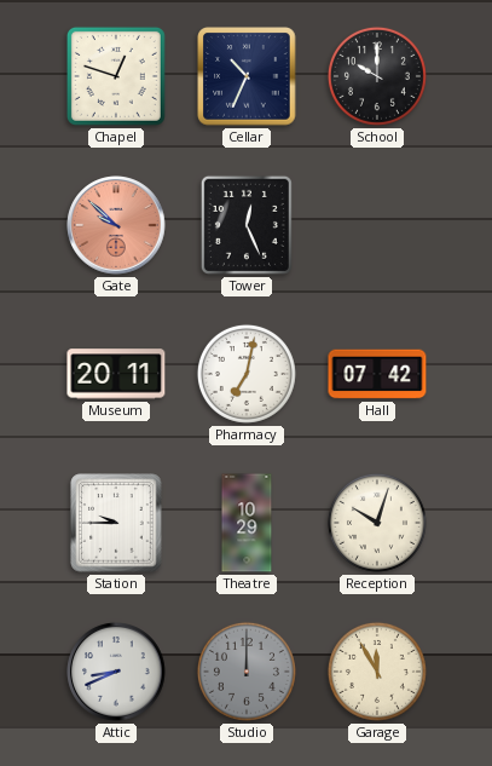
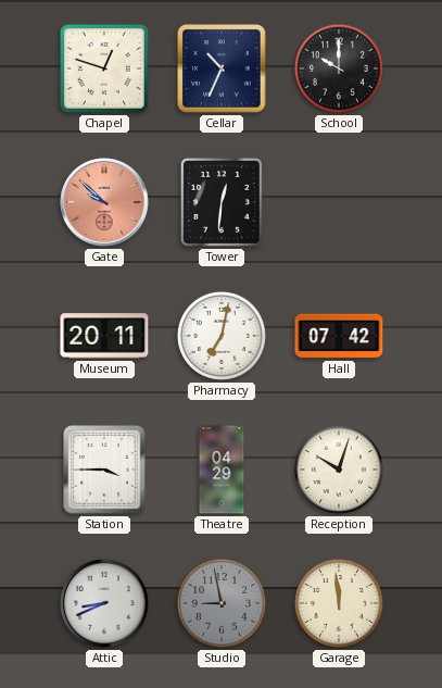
Tower: 12:26 -> 12:31
Station: 9:45 -> 3:45
Theatre: 10:29 -> 04:29
Studio: 12:00 -> 8:58
Garage: 11:55 -> 11:59
